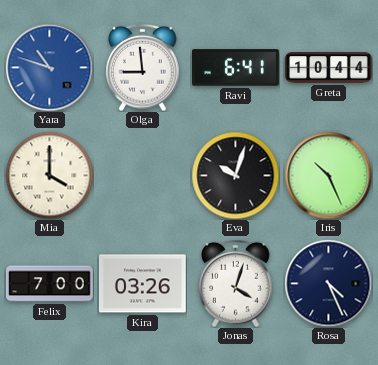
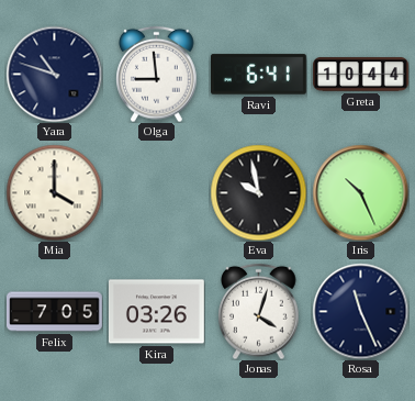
Yara dial: blue -> navy
Eva: 10:03 -> 9:58
Felix: 7:00 -> 7:05
Rosa: 4:26 -> 11:26
